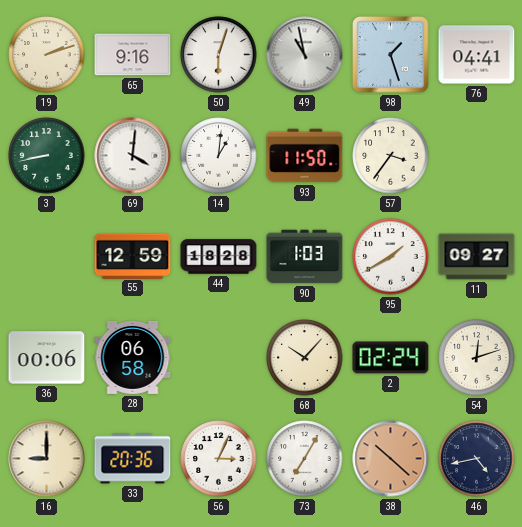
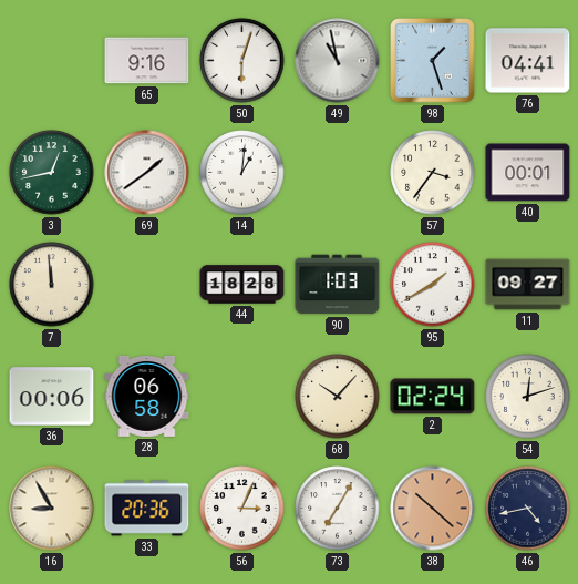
19: 2:12 -> none
3: 8:43 -> 12:43
69: 4:01 -> 1:39
93: 11:50 -> none
40: none -> 00:01
7: none -> 11:59
55: 12:59 -> none
16: 9:00 -> 8:55
